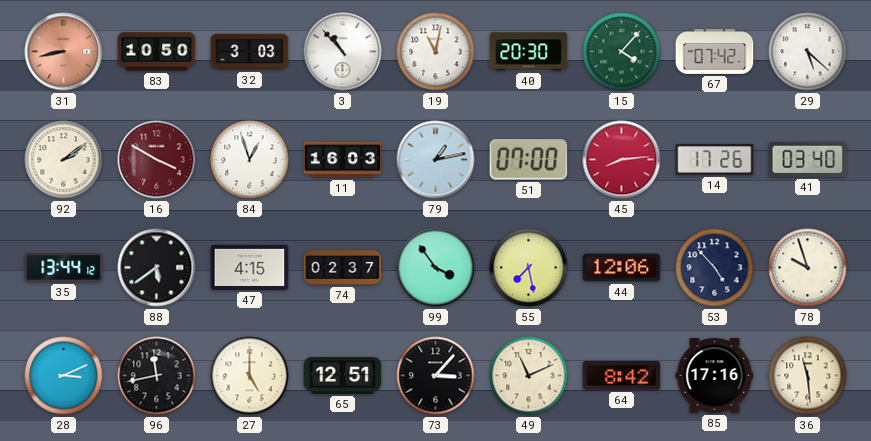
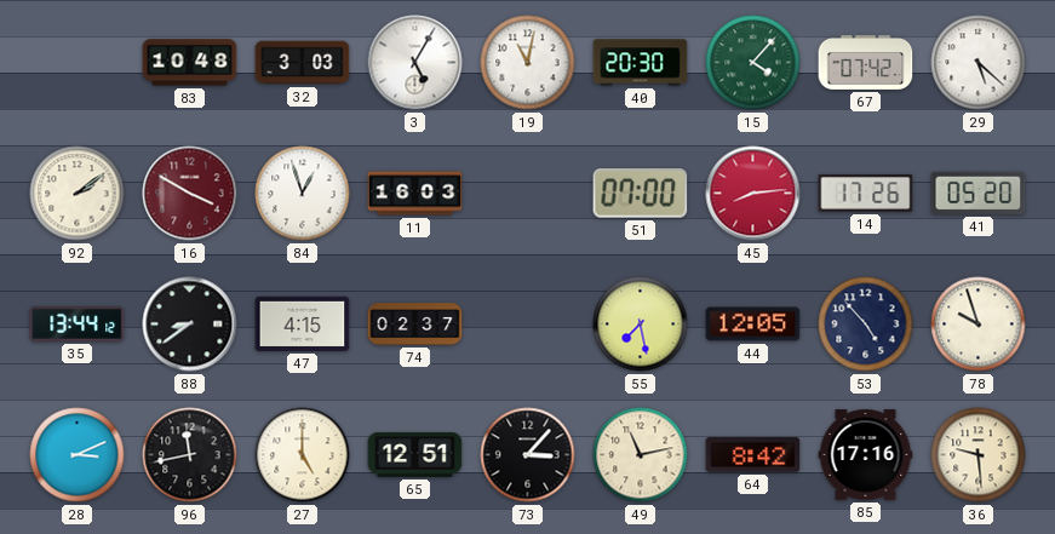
31: 8:43 -> none
83: 10:50 -> 10:48
3: 10:53 -> 5:05
79: 1:13 -> none
41: 03:40 -> 05:20
88: 5:39 -> 8:39
99: 3:54 -> none
44: 12:06 -> 12:05
49: 11:11 -> 11:13
36: 11:29 -> 9:29
